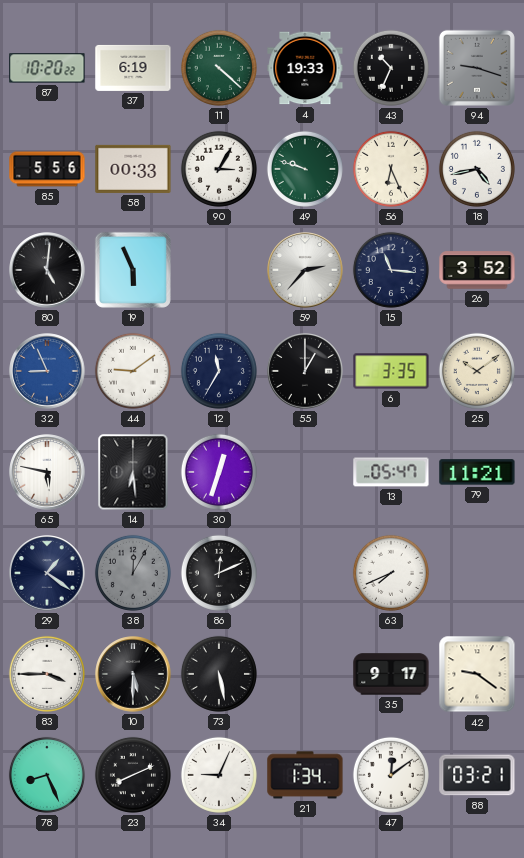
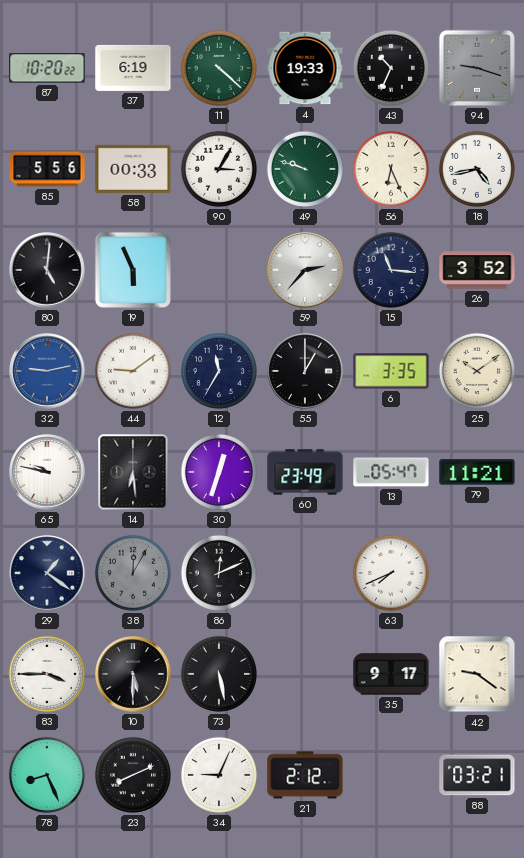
32: 8:56 -> 9:13
65: 5:47 -> 9:47
60: none -> 23:49
21: 1:34 -> 2:12
47: 12:09 -> none
